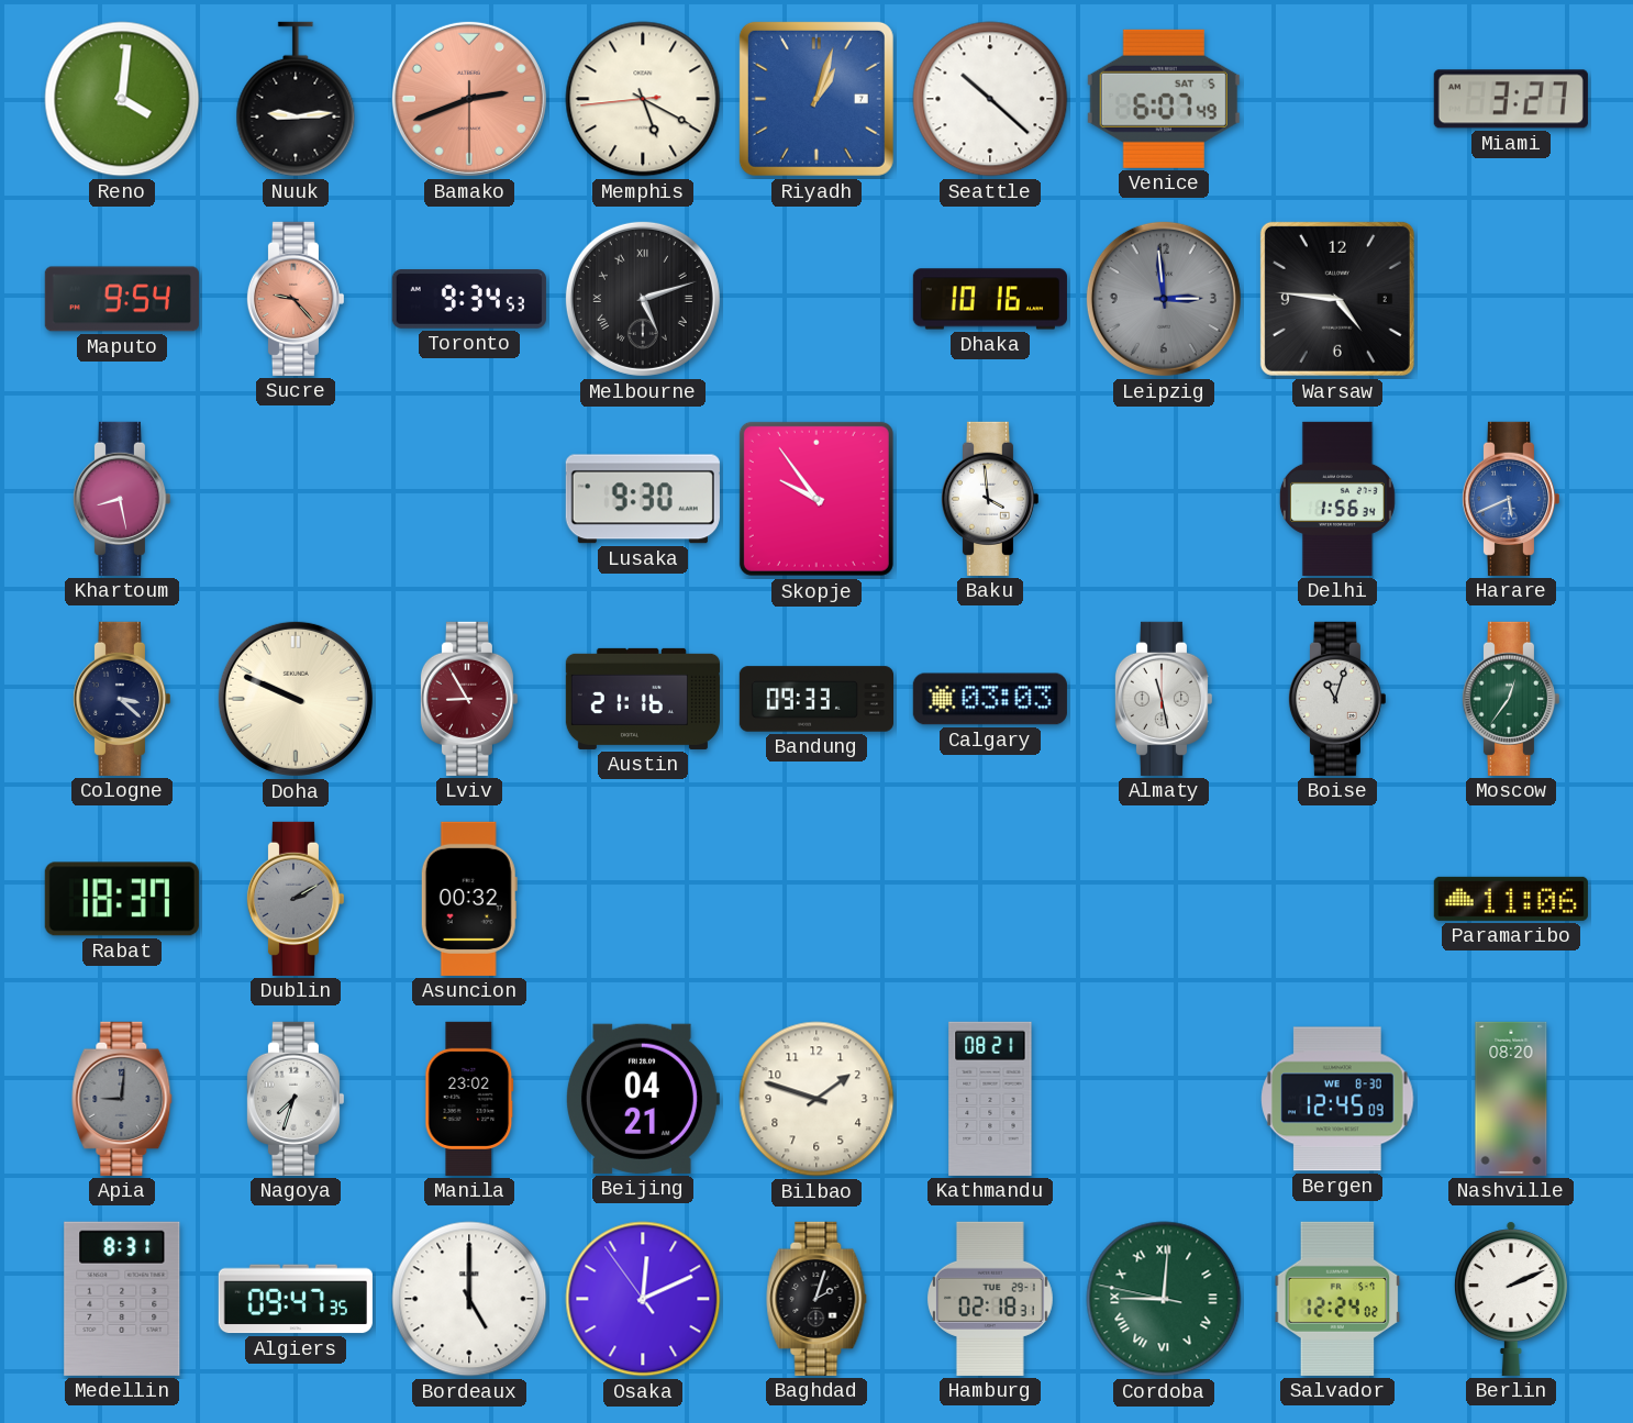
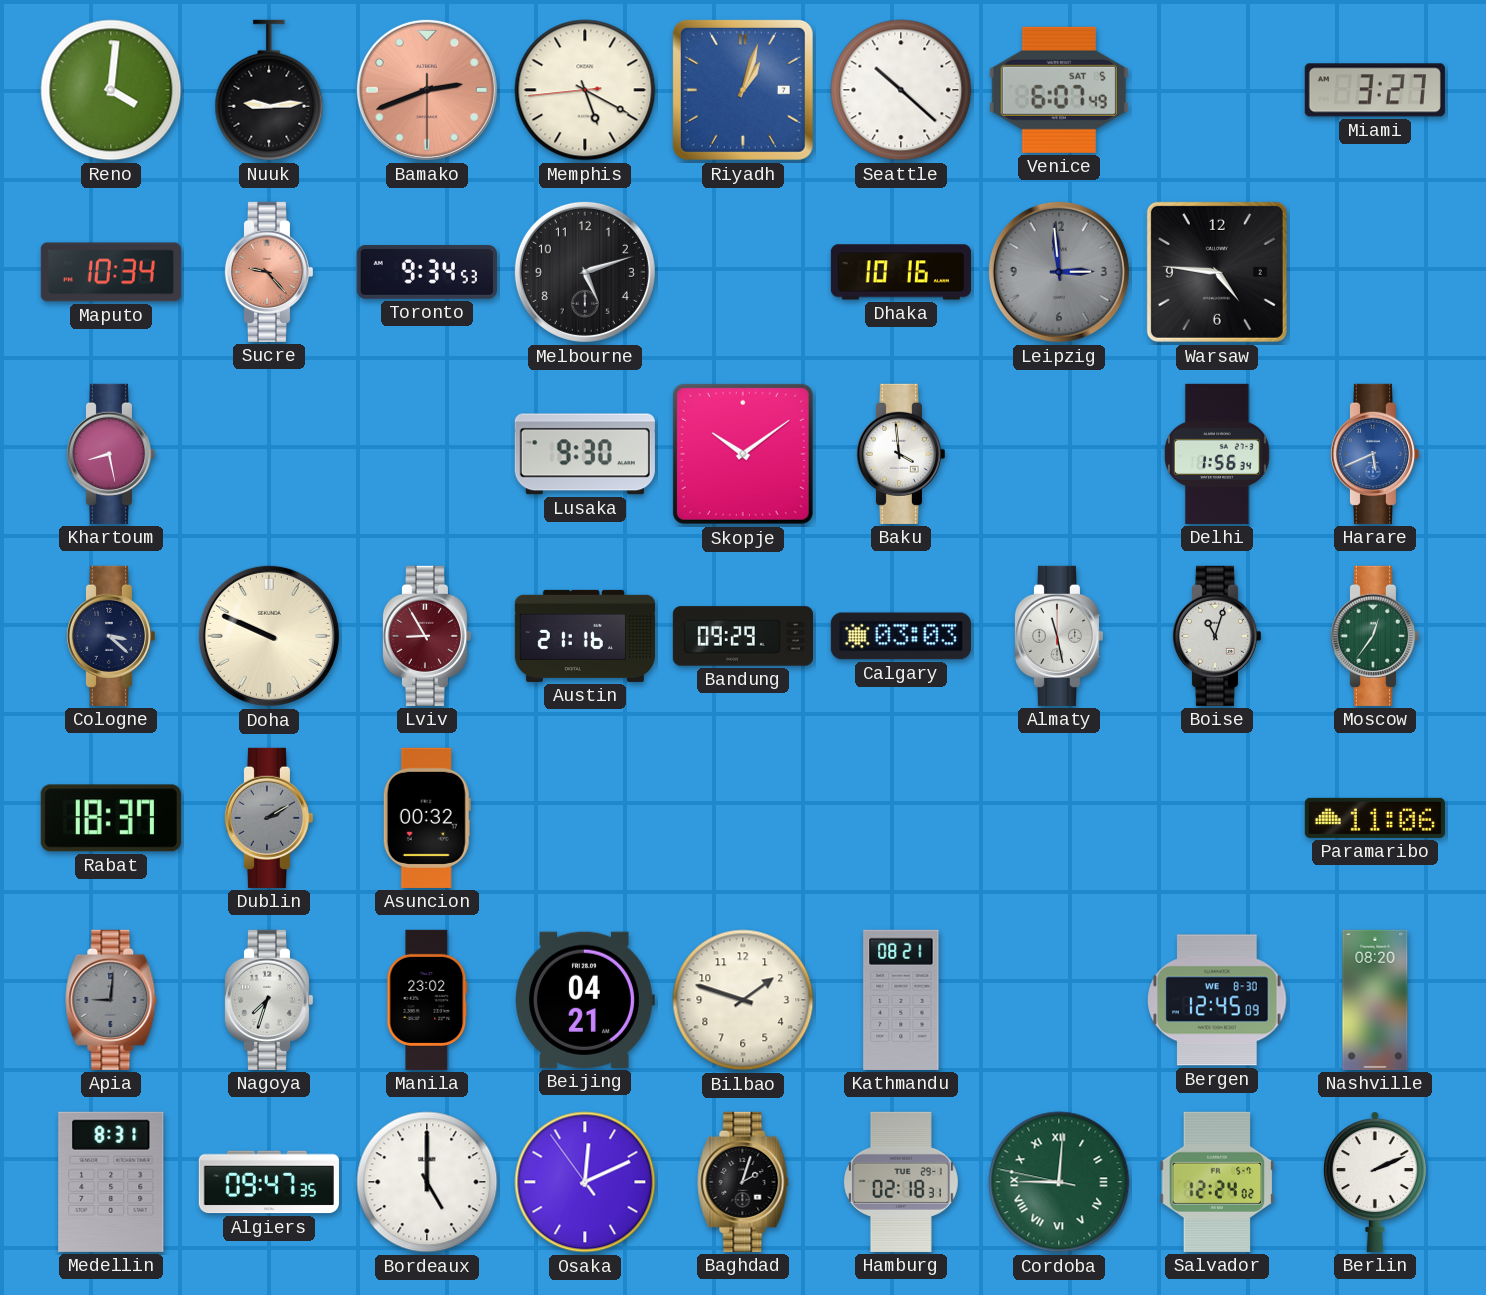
Maputo: 9:54 -> 10:34
Melbourne numerals: Roman -> Arabic
Skopje: 9:54 -> 10:09
Bandung: 09:33 -> 09:29
